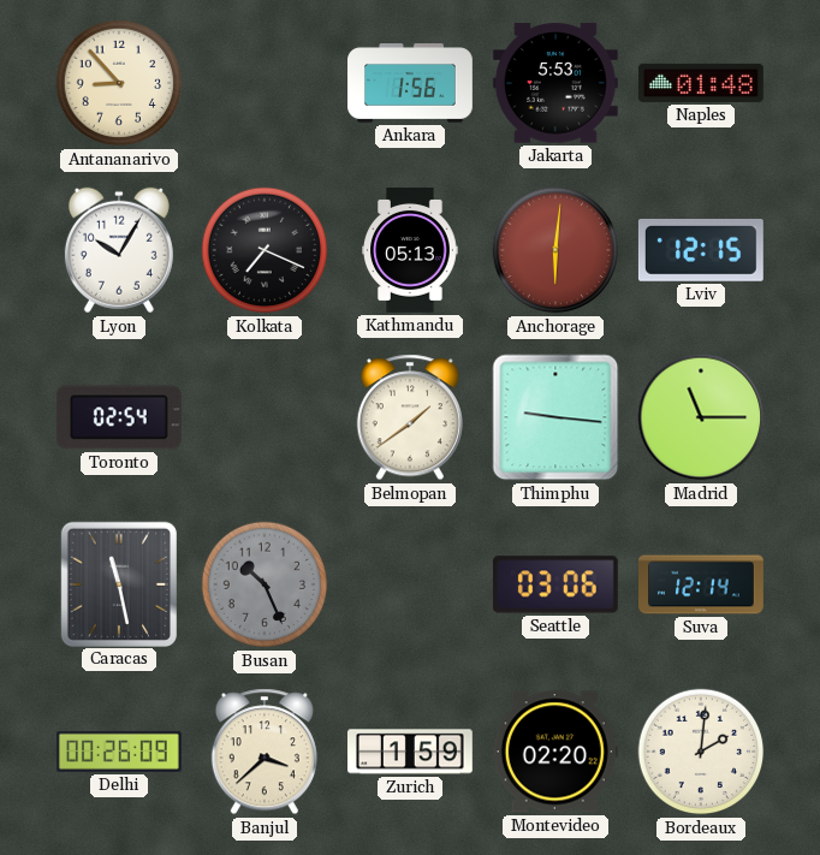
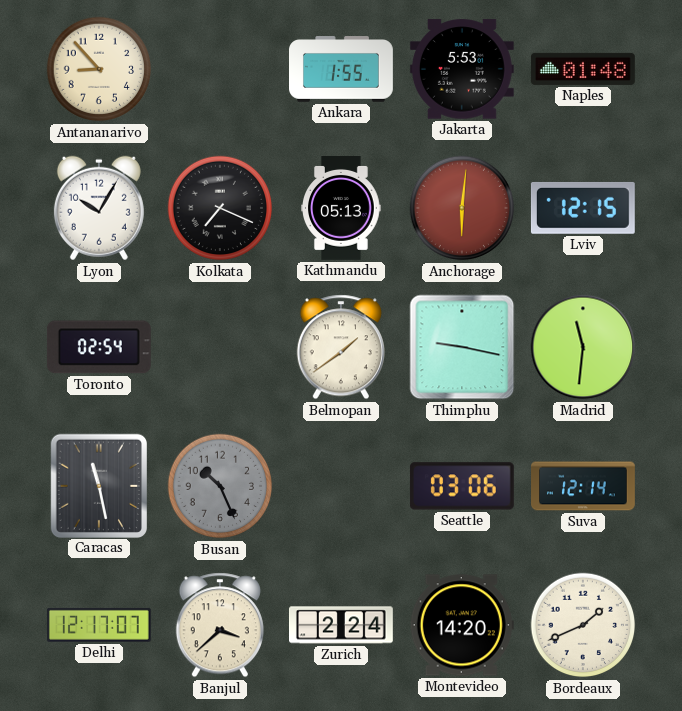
Ankara: 1:56 -> 1:55
Thimphu: 9:16 -> 9:17
Madrid: 11:15 -> 11:31
Delhi: 00:26 -> 12:17
Zurich: 1:59 -> 2:24
Montevideo: 02:20 -> 14:20
Bordeaux: 2:01 -> 1:41
